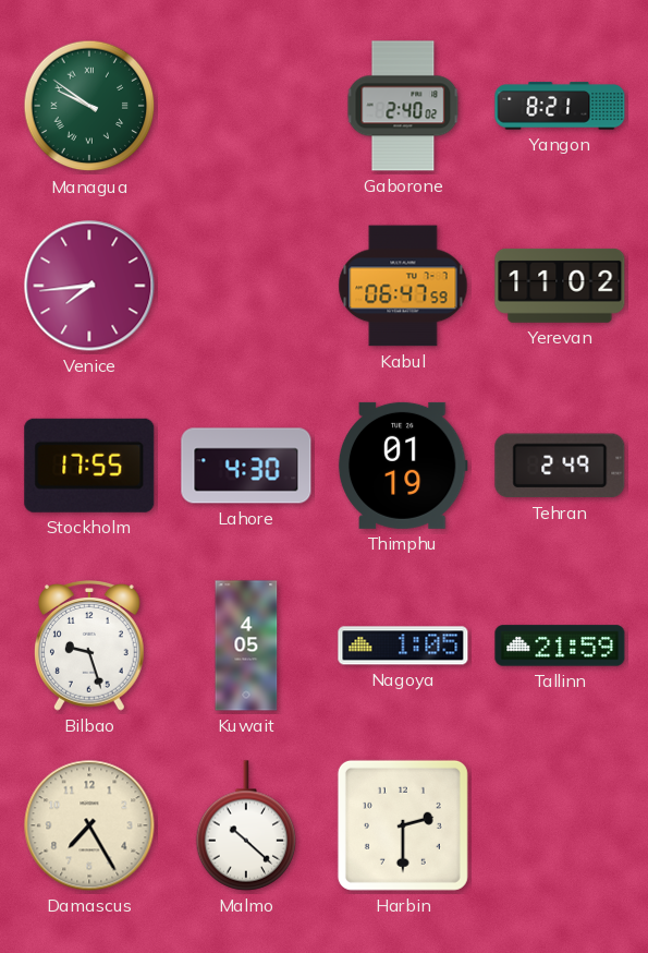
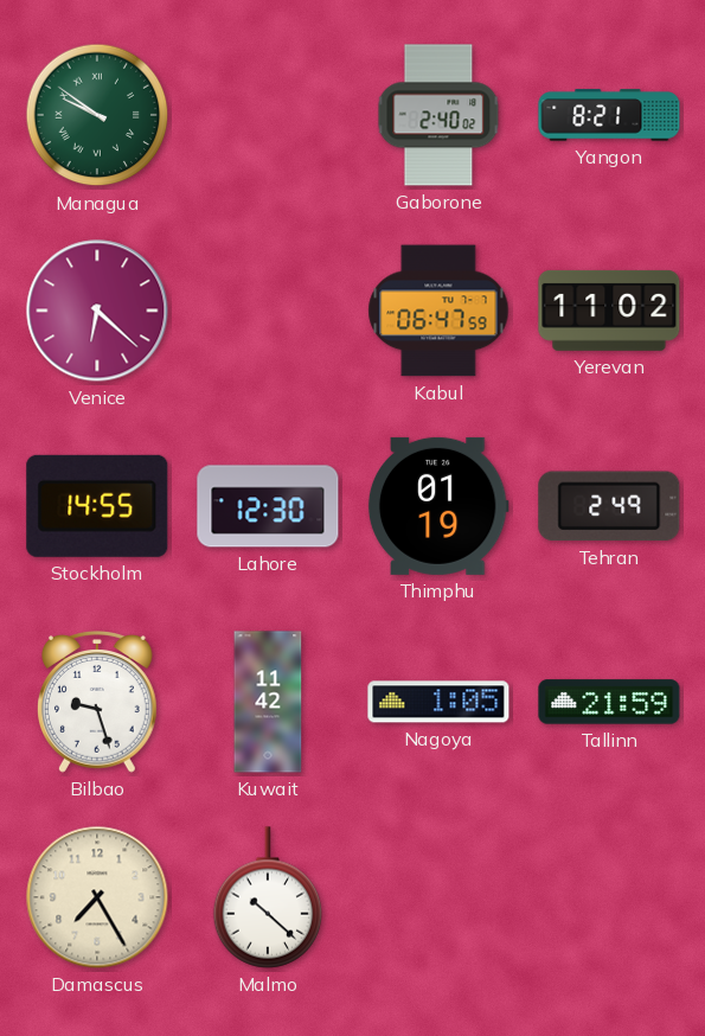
Venice: 7:44 -> 6:22
Stockholm: 17:55 -> 14:55
Lahore: 4:30 -> 12:30
Kuwait: 4:05 -> 11:42
Harbin: 2:30 -> none
